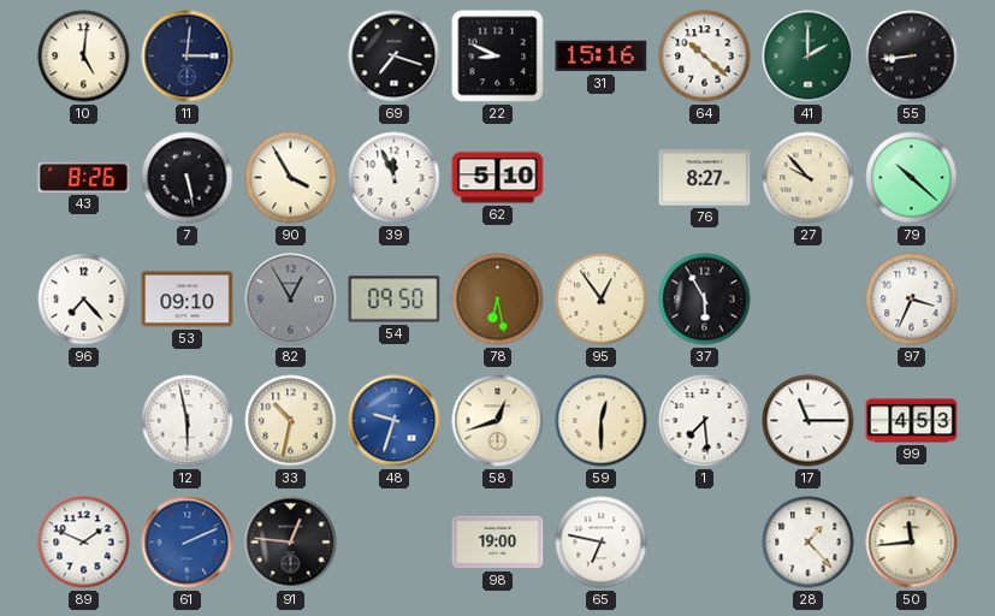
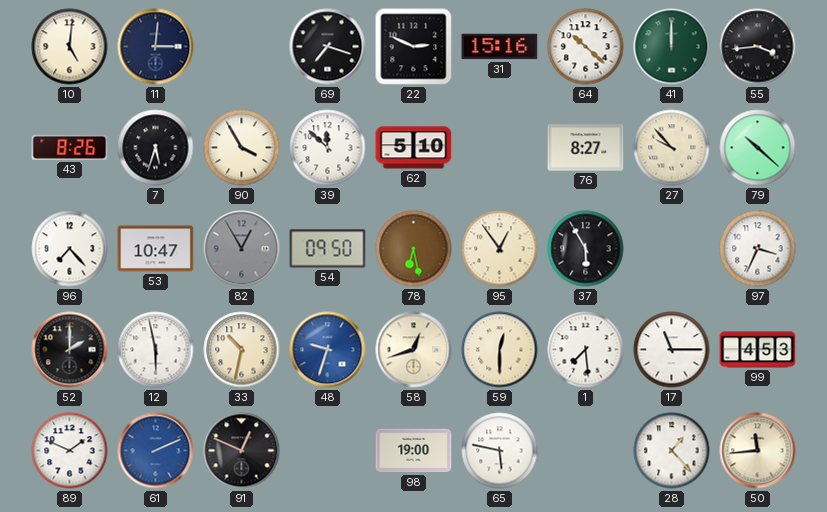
22: 8:49 -> 2:49
41: 2:00 -> 12:00
55: 8:44 -> 3:44
7: 5:28 -> 5:33
39: 11:56 -> 11:52
53: 09:10 -> 10:47
52: none -> 2:00
91: 12:46 -> 12:49
65: 6:47 -> 5:47
